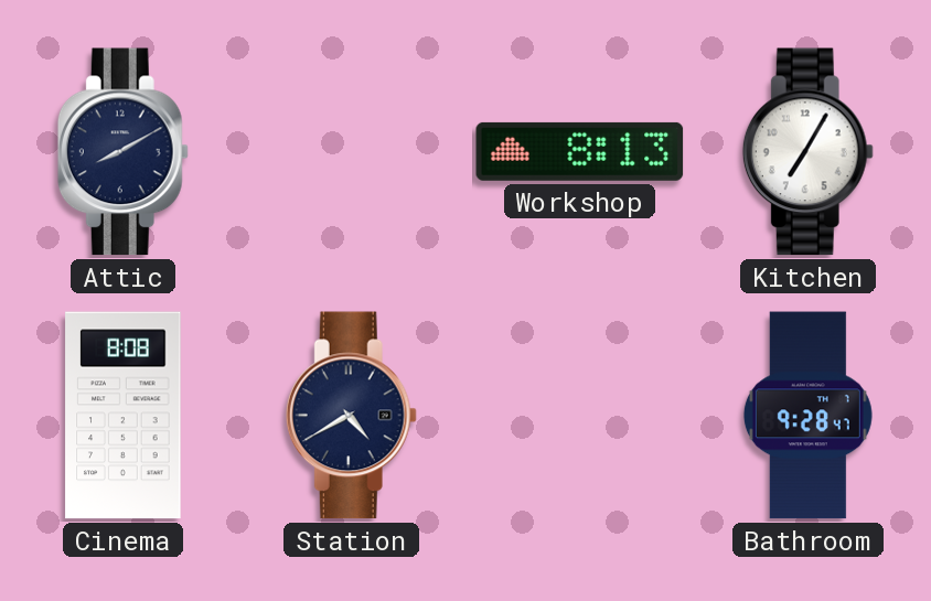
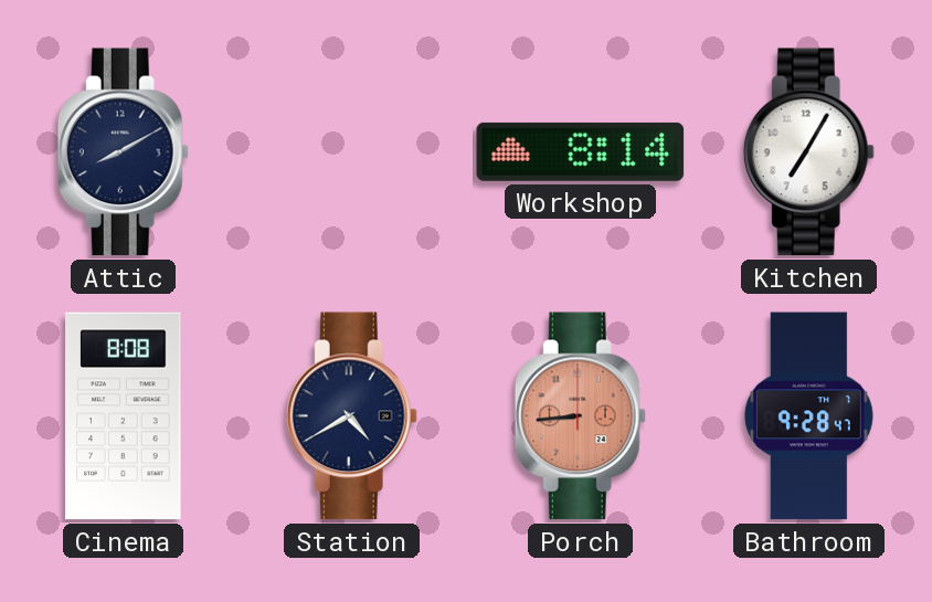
Workshop: 8:13 -> 8:14
Porch: none -> 8:44
